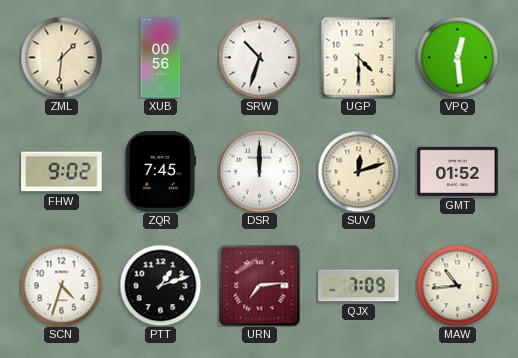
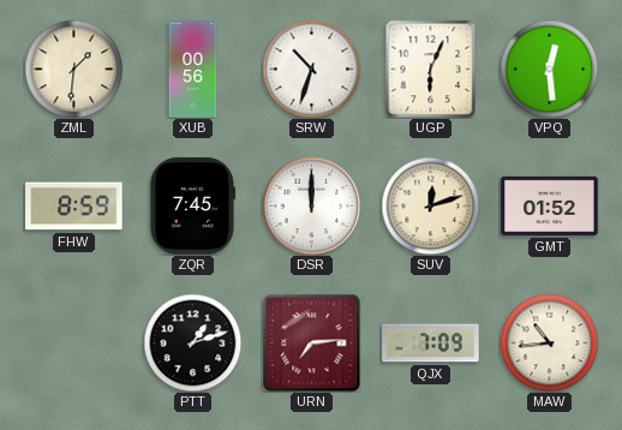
UGP: 4:30 -> 6:04
FHW: 9:02 -> 8:59
SCN: 4:33 -> none
